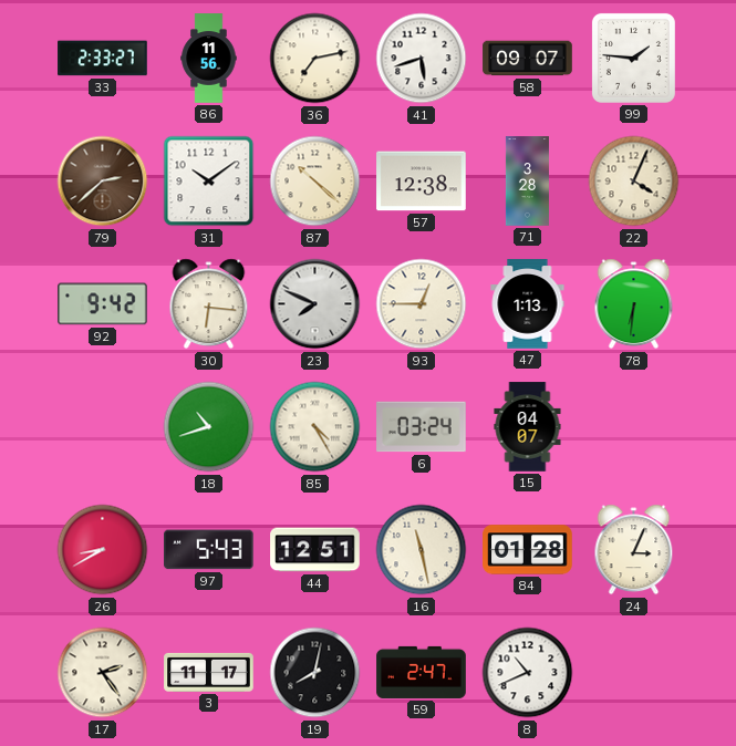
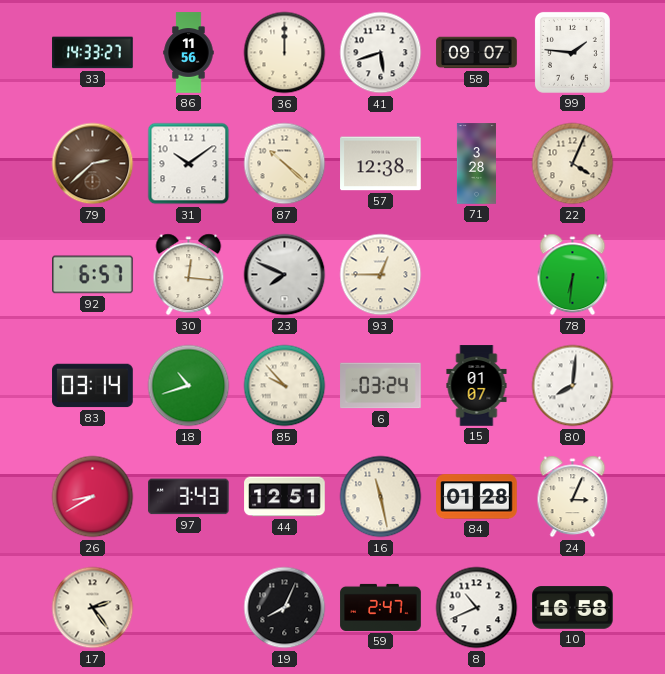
33: 2:33 -> 14:33
36: 7:13 -> 12:00
92: 9:42 -> 6:57
30: 6:16 -> 12:16
47: 1:13 -> none
83: none -> 03:14
85: 4:25 -> 9:53
15: 04:07 -> 01:07
80: none -> 8:01
97: 5:43 -> 3:43
3: 11:17 -> none
19: 8:02 -> 8:04
10: none -> 16:58
